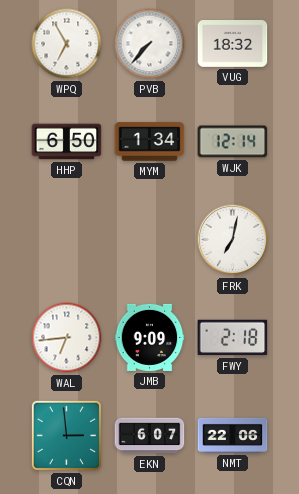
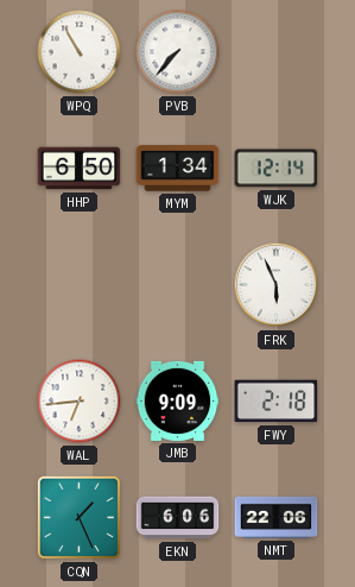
WPQ: 6:55 -> 10:55
VUG: 18:32 -> none
FRK: 7:02 -> 5:56
CQN: 2:59 -> 1:26
EKN: 6:07 -> 6:06
